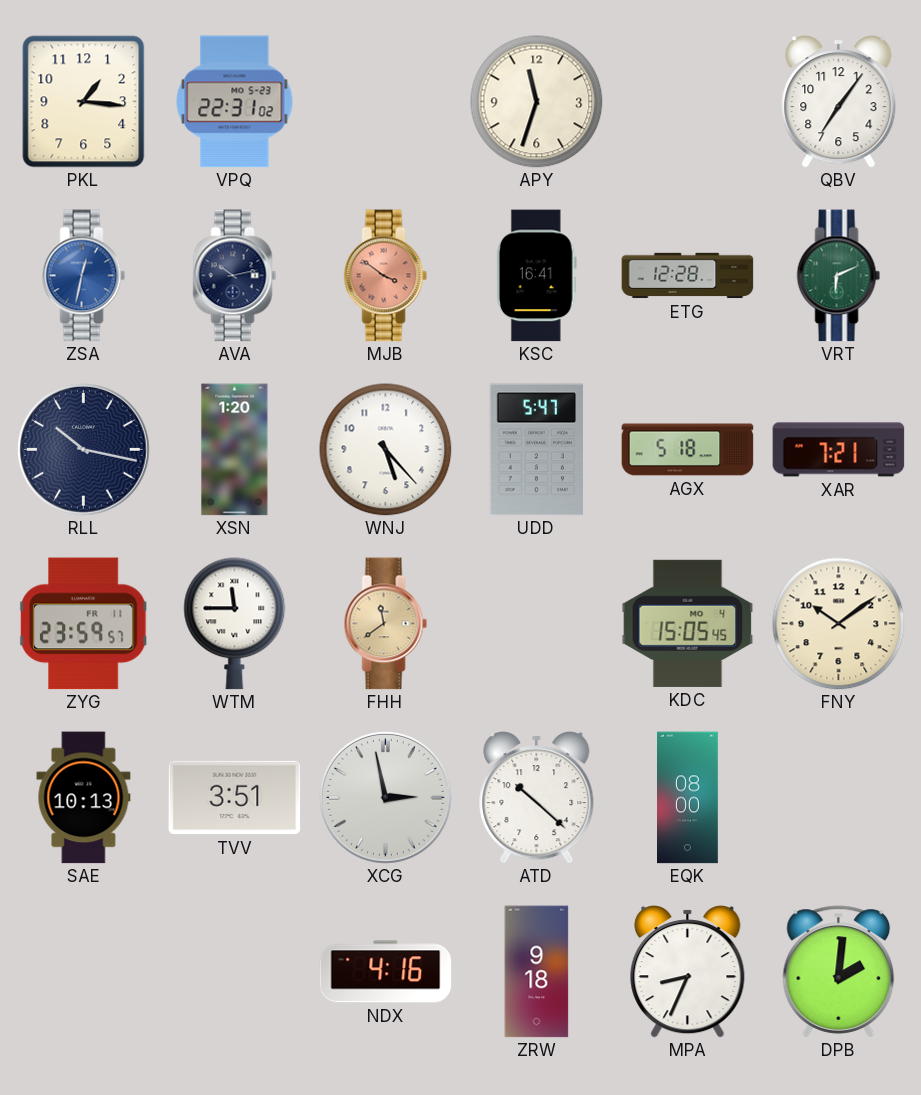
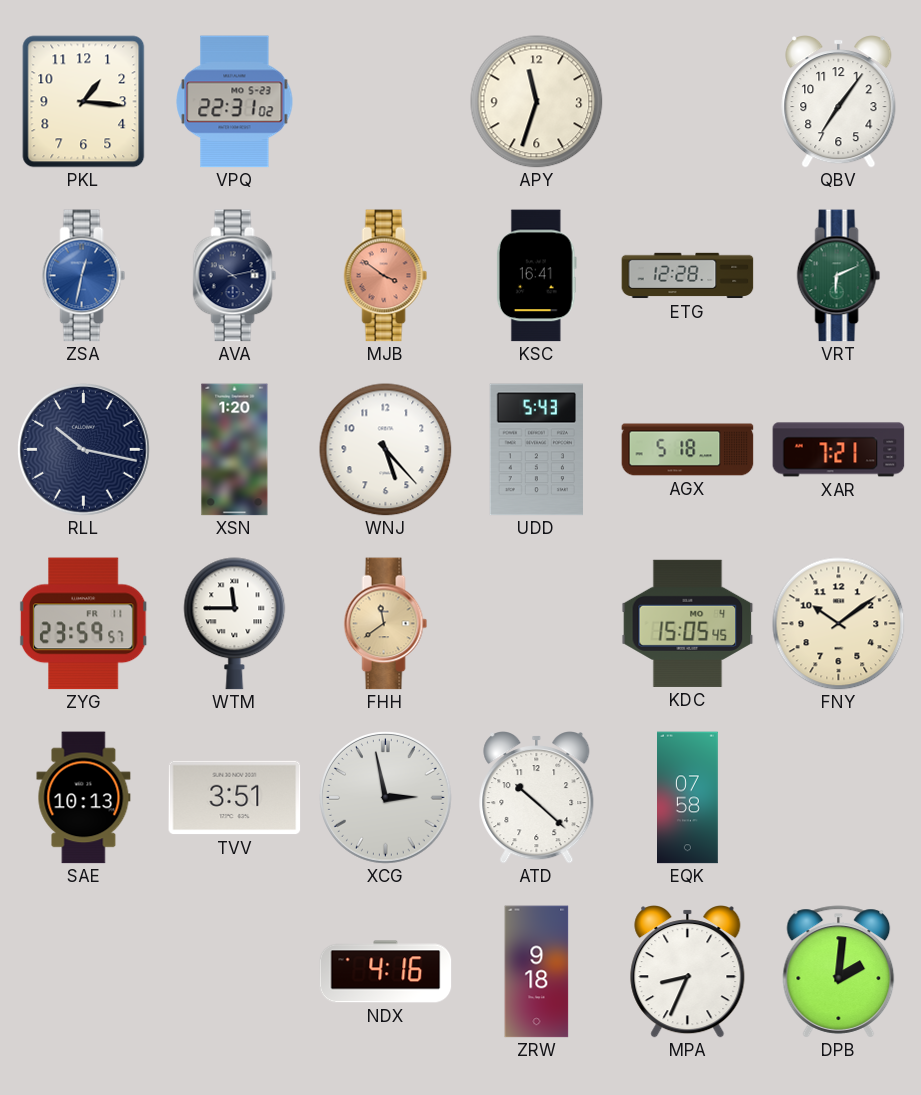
UDD: 5:47 -> 5:43
EQK: 08:00 -> 07:58
